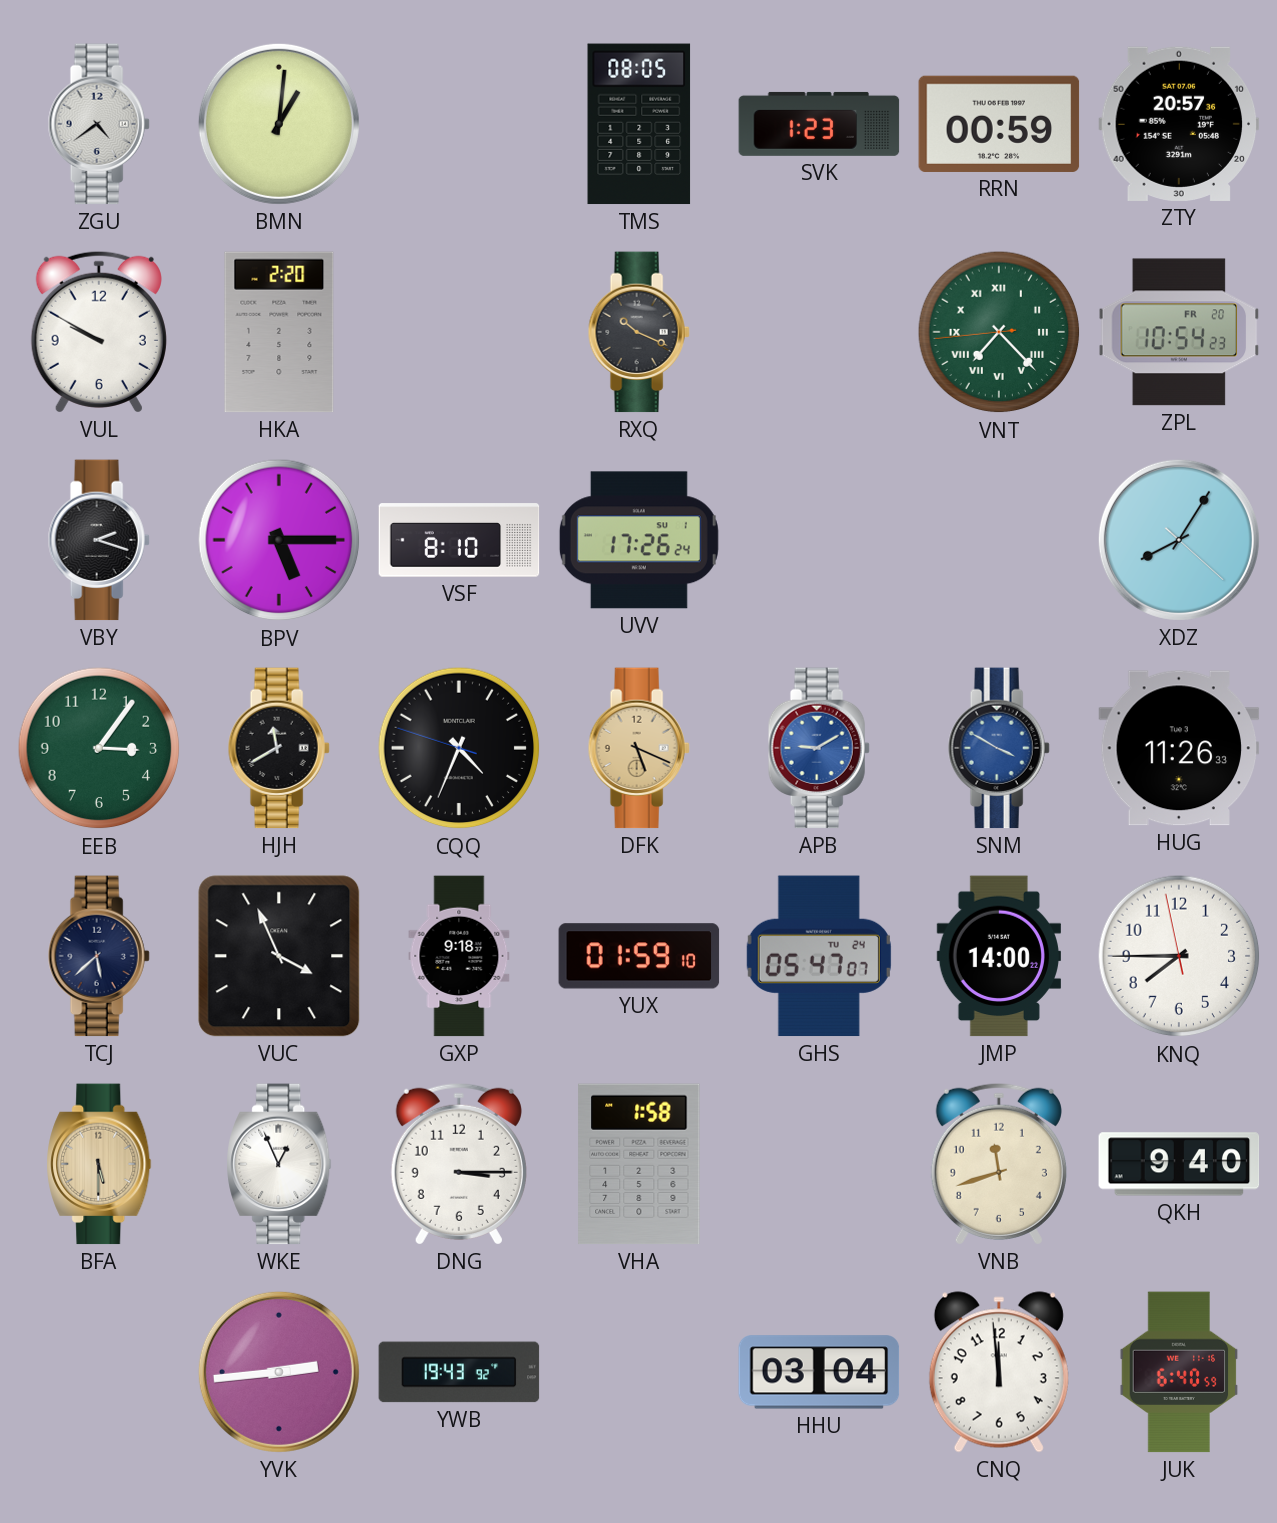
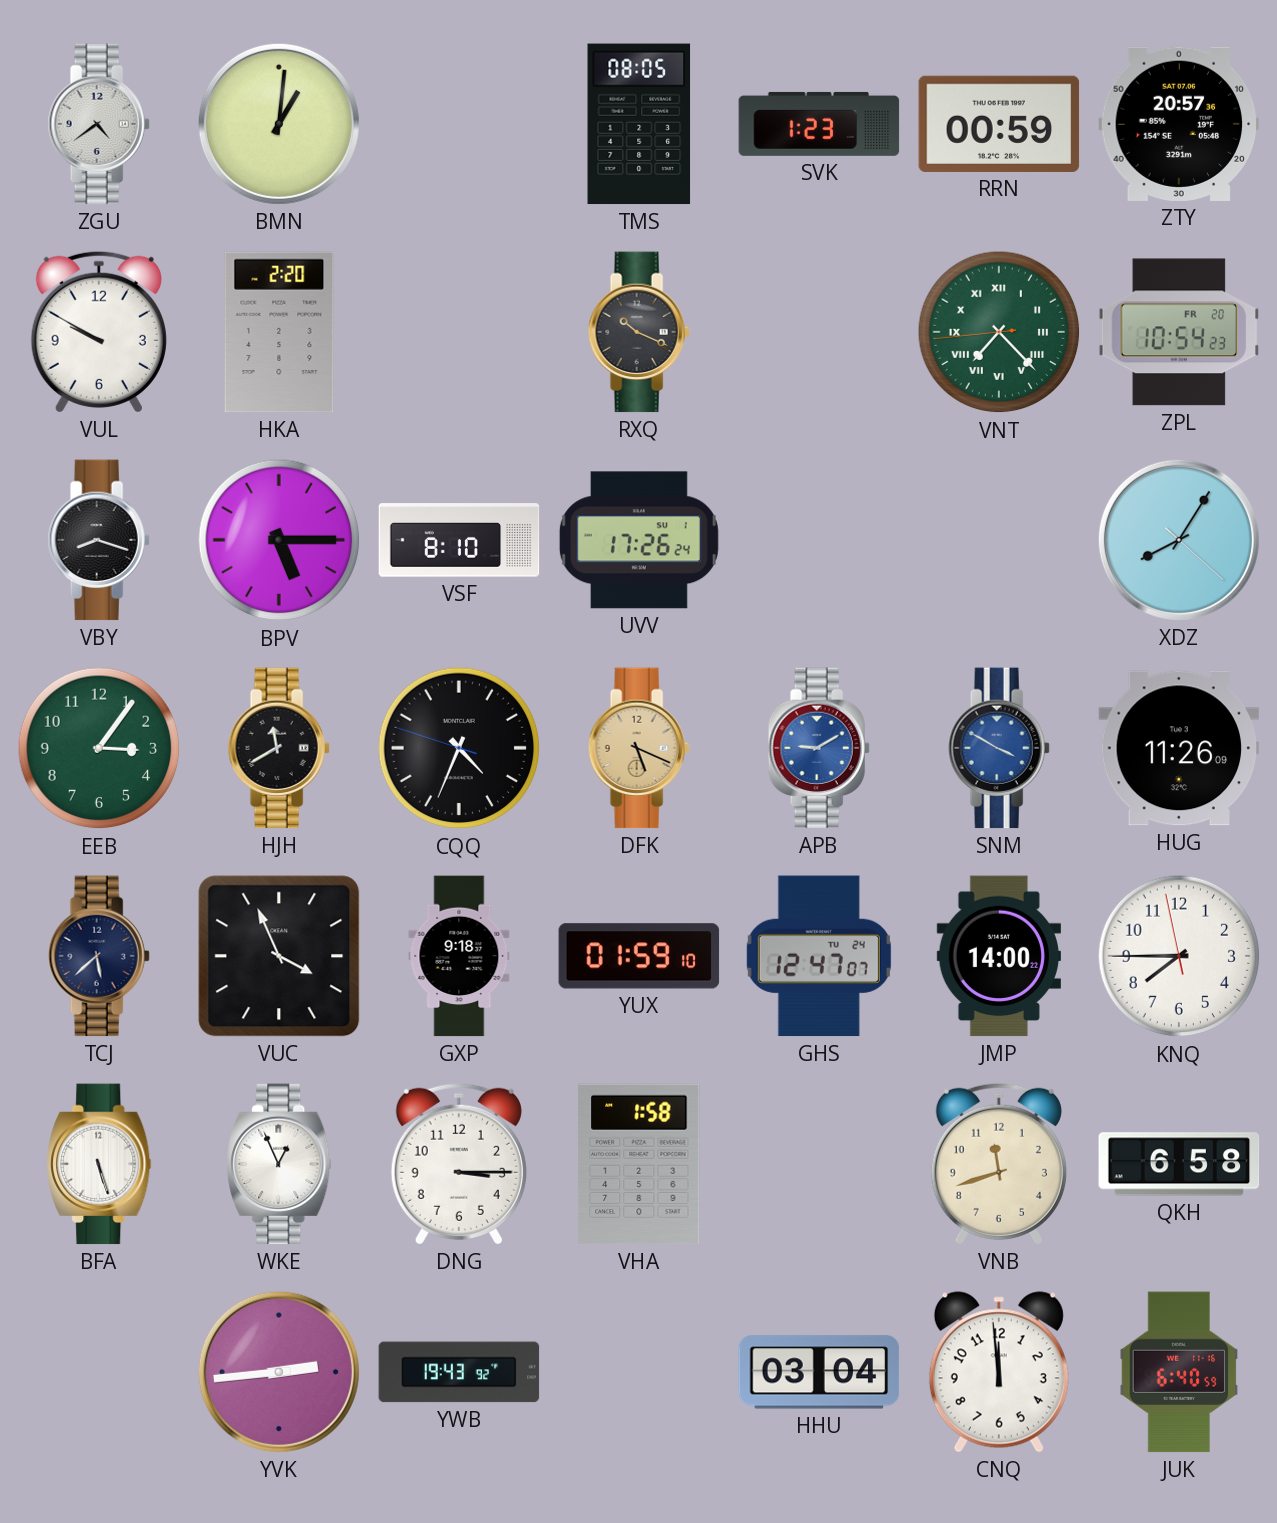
VBY: 2:18 -> 8:18
HUG: 11:26:33 -> 11:26:09
GHS: 05:47 -> 12:47
BFA: 5:30 -> 5:27
BFA dial: champagne -> white
QKH: 9:40 -> 6:58
